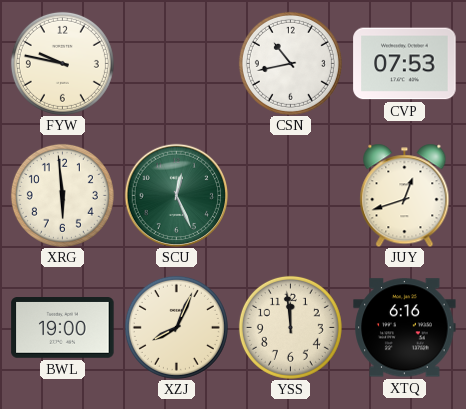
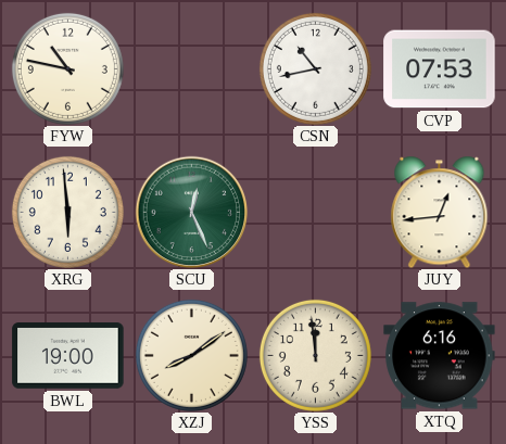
FYW: 9:47 -> 10:47
JUY: 12:42 -> 12:44
XZJ: 8:04 -> 8:09
